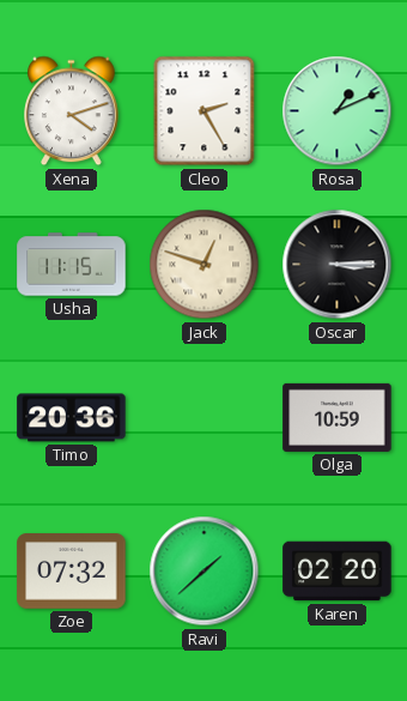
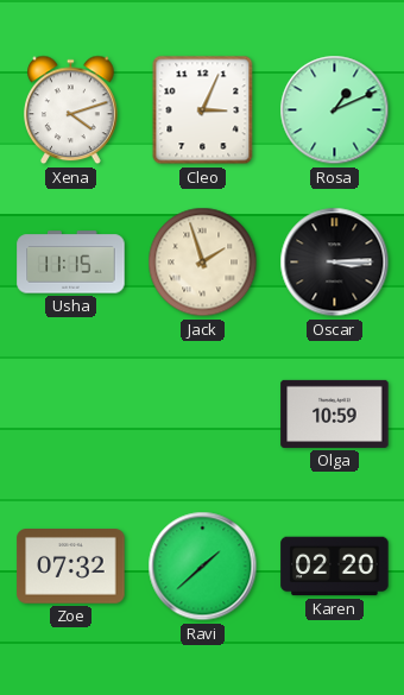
Cleo: 2:25 -> 3:04
Jack: 12:48 -> 1:57
Timo: 20:36 -> none
